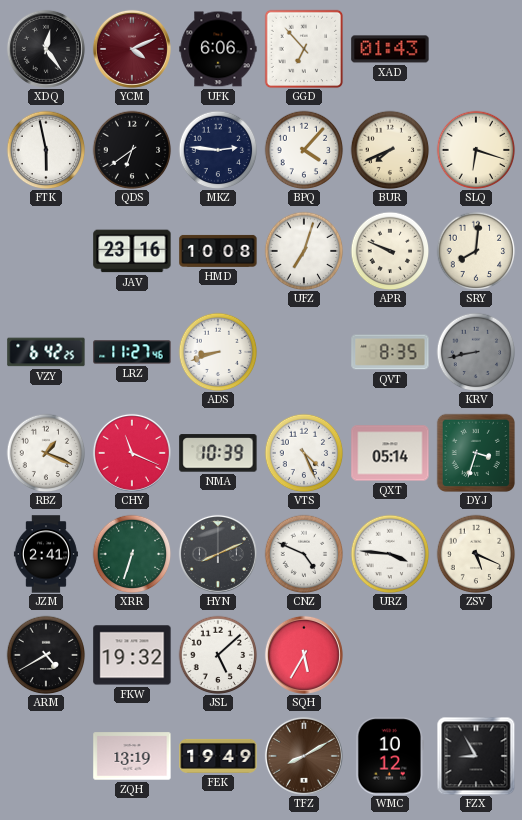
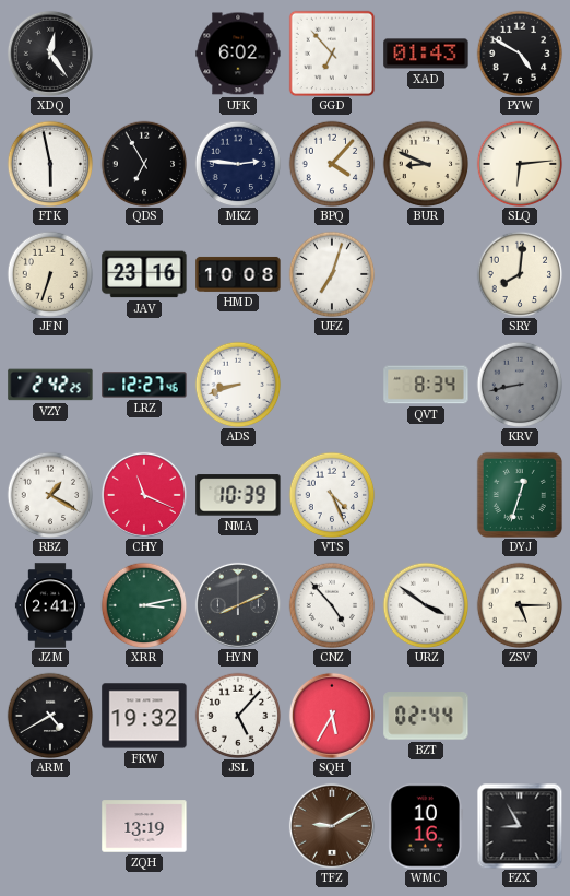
YCM: 4:11 -> none
UFK: 6:06 -> 6:02
PYW: none -> 4:50
QDS: 6:39 -> 6:55
BUR: 7:41 -> 8:49
SLQ: 6:18 -> 6:14
JFN: none -> 6:33
APR: 9:49 -> none
VZY: 6:42 -> 2:42
LRZ: 11:27 -> 12:27
QVT: 8:35 -> 8:34
RBZ: 1:19 -> 1:20
QXT: 05:14 -> none
DYJ: 3:33 -> 12:33
XRR: 6:33 -> 3:13
CNZ: 4:49 -> 4:53
URZ: 3:46 -> 3:51
ZSV: 5:19 -> 5:15
JSL: 5:08 -> 5:07
BZT: none -> 02:44
FEK: 19:49 -> none
TFZ: 8:10 -> 9:10
WMC: 10:12 -> 10:16
